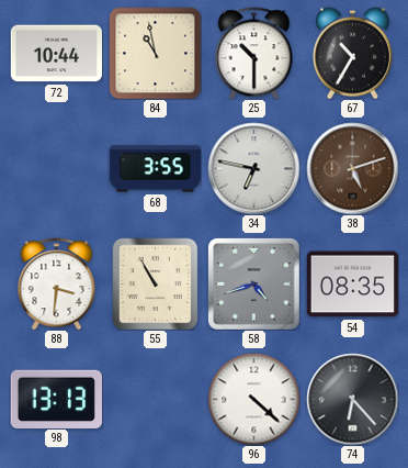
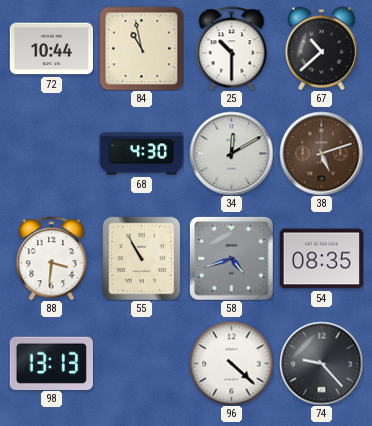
67: 10:35 -> 10:38
68: 3:55 -> 4:30
34: 6:47 -> 12:10
74: 6:23 -> 9:23
